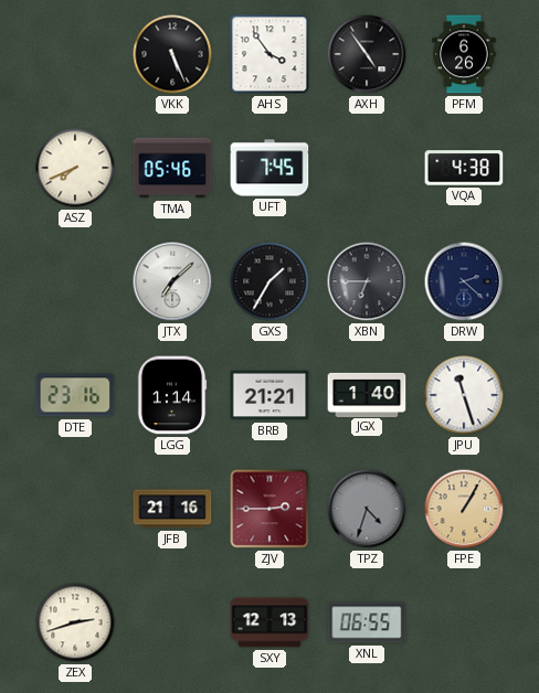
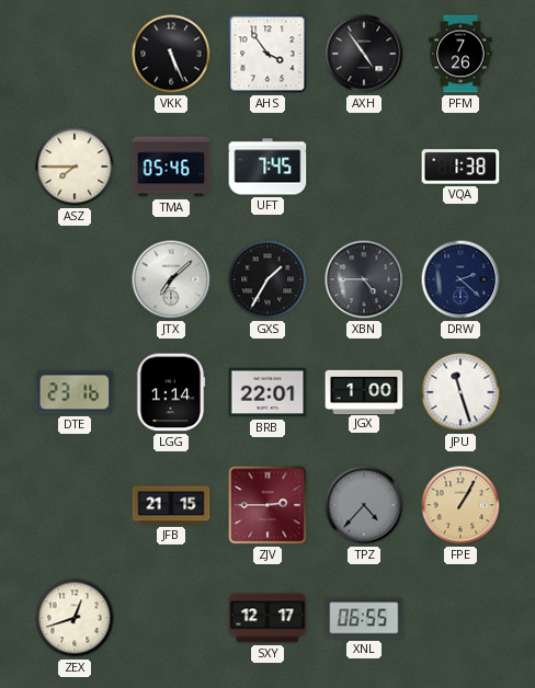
PFM: 6:26 -> 7:26
ASZ: 7:41 -> 7:45
VQA: 4:38 -> 1:38
XBN: 6:45 -> 4:45
BRB: 21:21 -> 22:01
JGX: 1:40 -> 1:00
JFB: 21:16 -> 21:15
TPZ: 4:33 -> 4:37
ZEX: 2:42 -> 12:42
SXY: 12:13 -> 12:17
